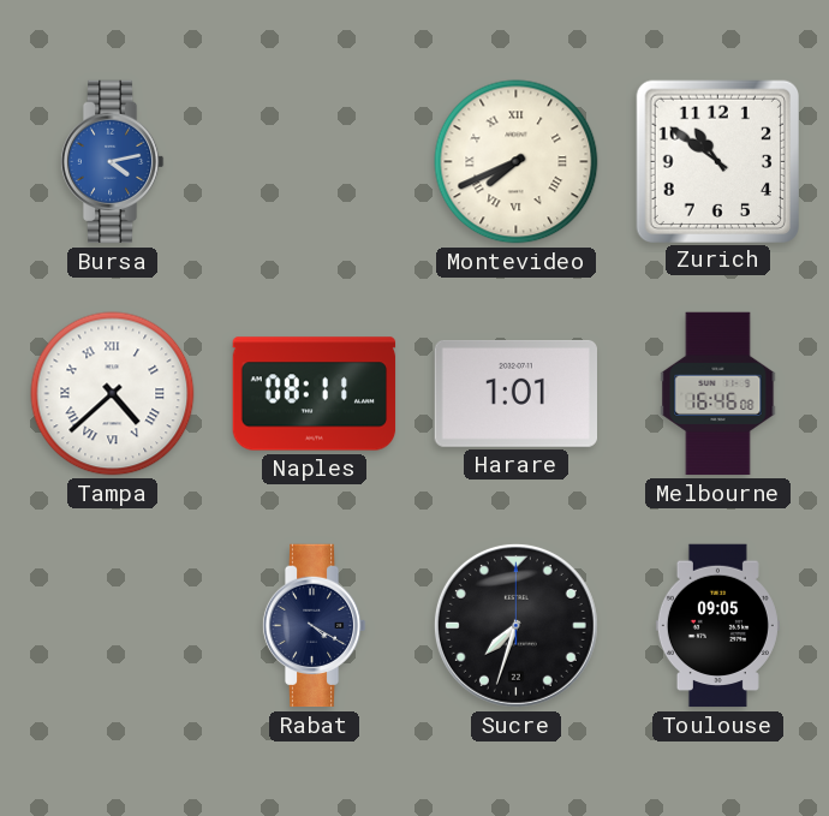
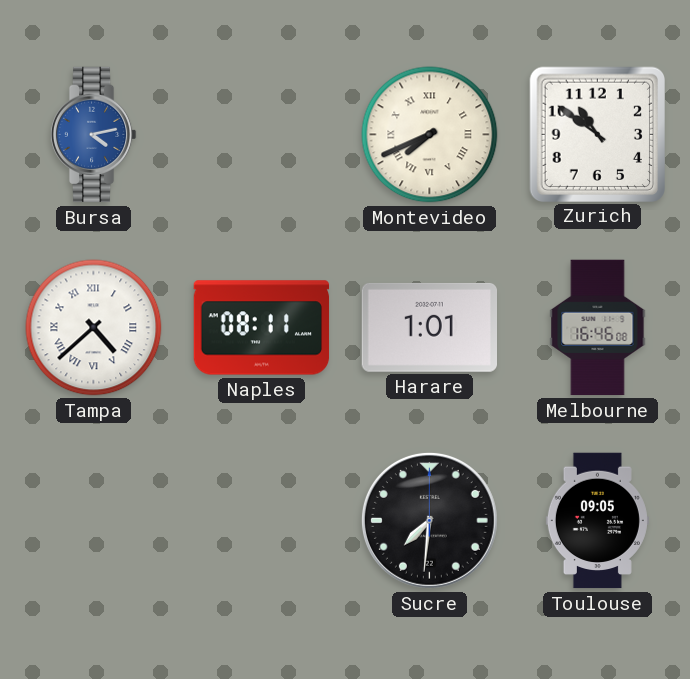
Rabat: 4:20 -> none
Sucre: 7:33 -> 7:31
